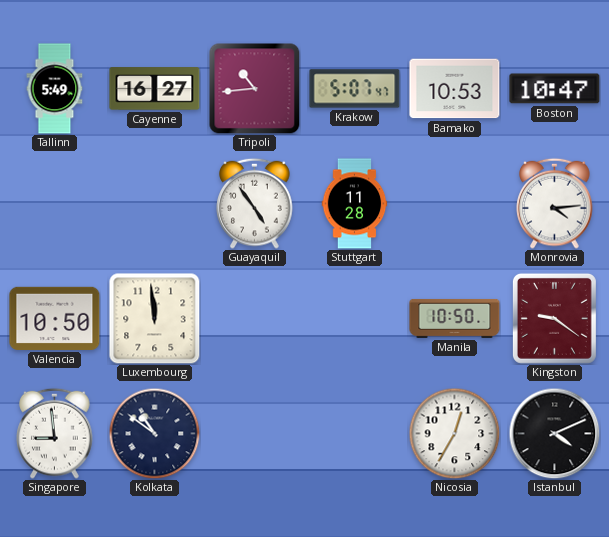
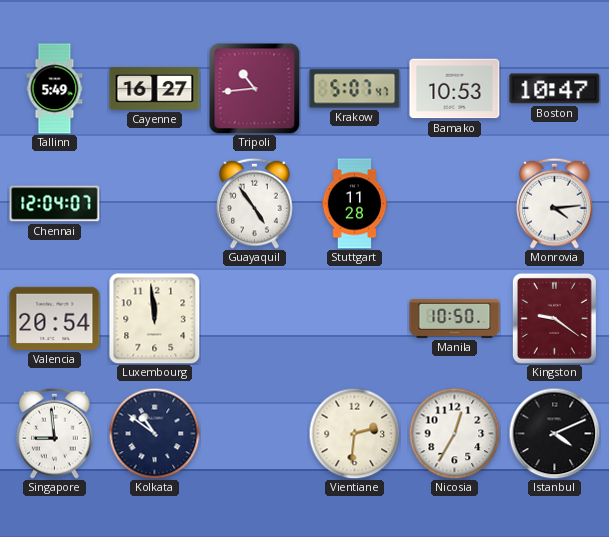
Chennai: none -> 12:04
Valencia: 10:50 -> 20:54
Vientiane: none -> 2:31
